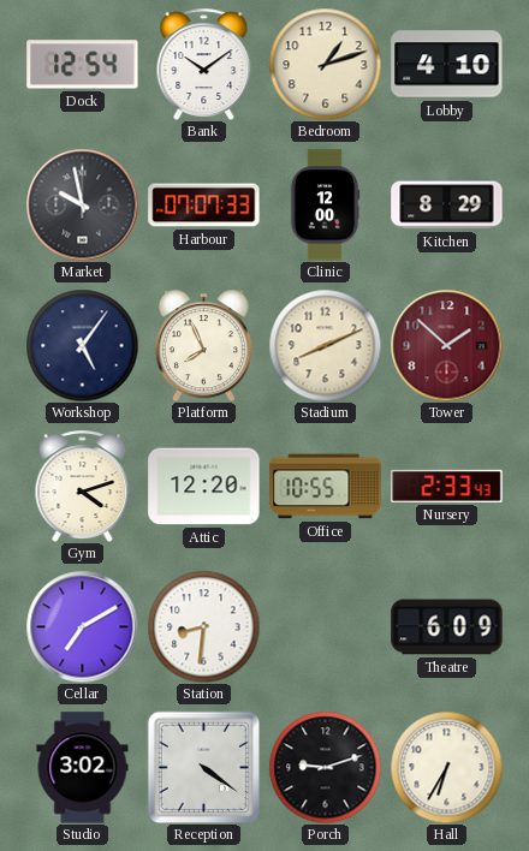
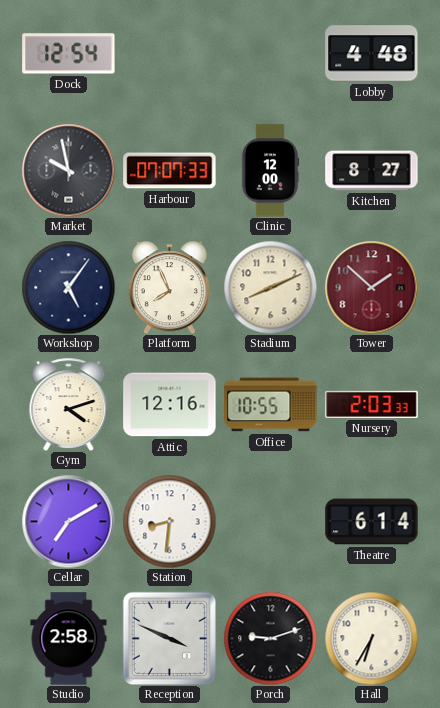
Bank: 10:09 -> none
Bedroom: 1:12 -> none
Lobby: 4:10 -> 4:48
Kitchen: 8:29 -> 8:27
Attic: 12:20 -> 12:16
Nursery: 2:33 -> 2:03
Theatre: 6:09 -> 6:14
Studio: 3:02 -> 2:58
Reception: 4:21 -> 3:49
